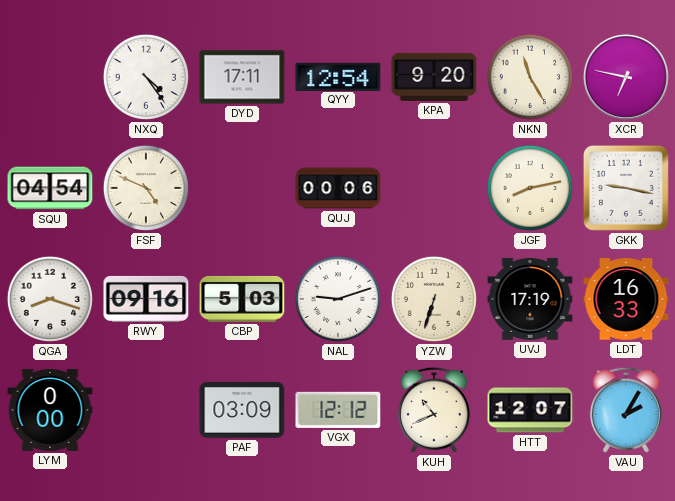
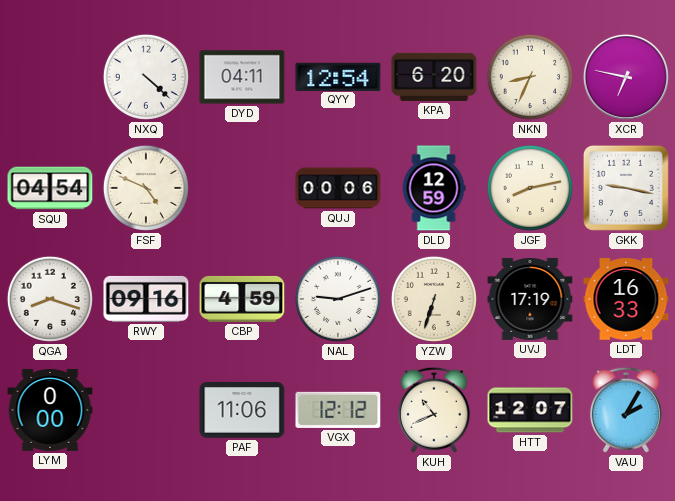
NXQ: 4:24 -> 4:22
DYD: 17:11 -> 04:11
KPA: 9:20 -> 6:20
NKN: 11:25 -> 8:34
DLD: none -> 12:59
CBP: 5:03 -> 4:59
PAF: 03:09 -> 11:06
